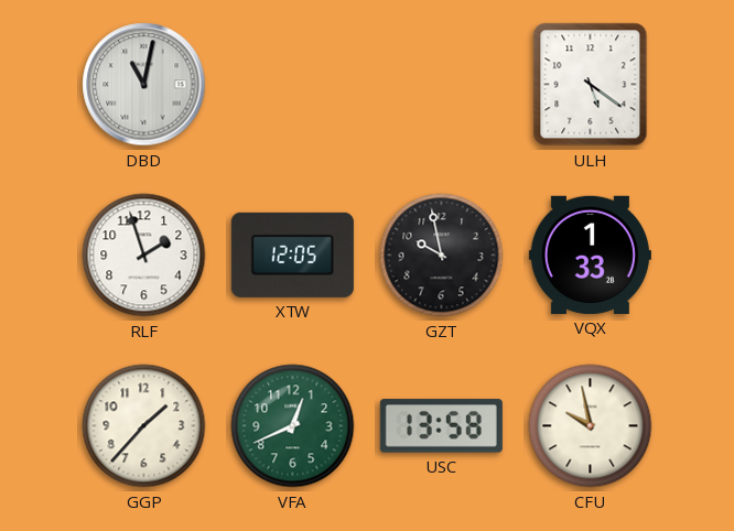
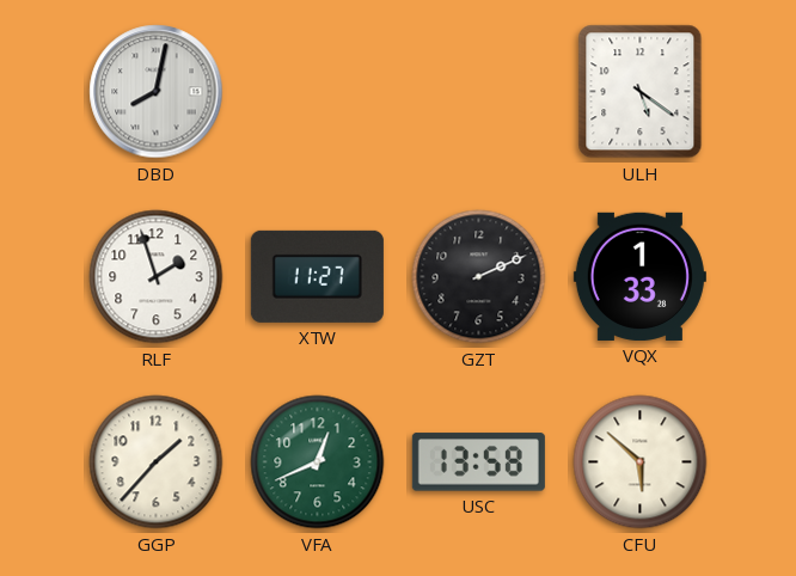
DBD: 11:02 -> 8:02
XTW: 12:05 -> 11:27
GZT: 9:58 -> 2:11
CFU: 9:58 -> 5:52
